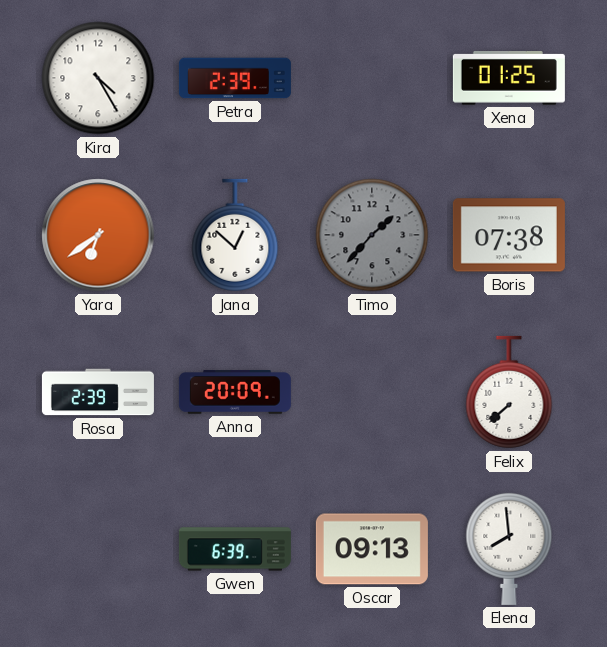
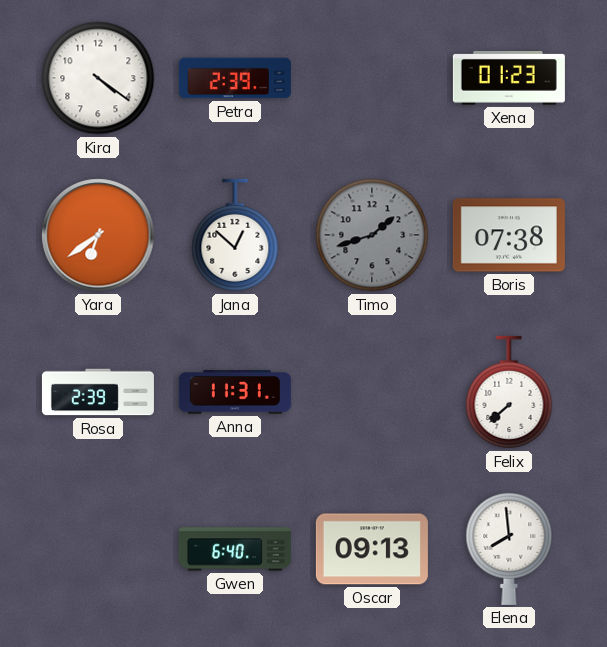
Kira: 4:25 -> 4:21
Xena: 01:25 -> 01:23
Timo: 1:37 -> 1:42
Anna: 20:09 -> 11:31
Gwen: 6:39 -> 6:40
